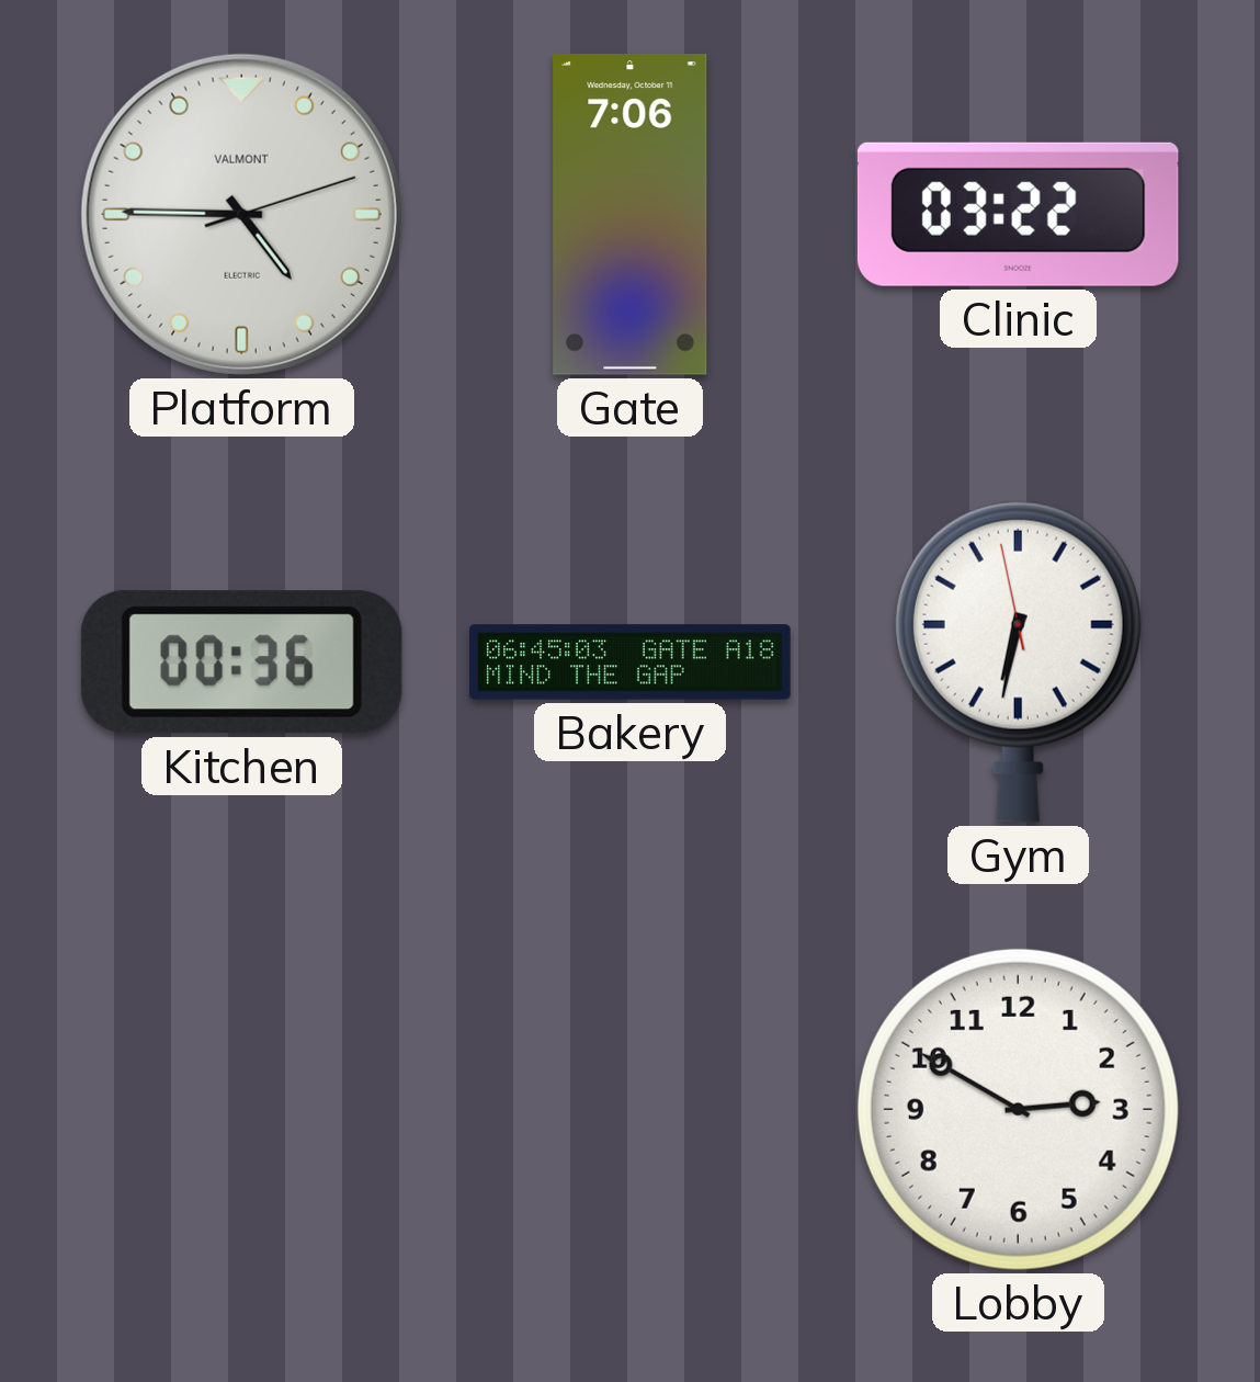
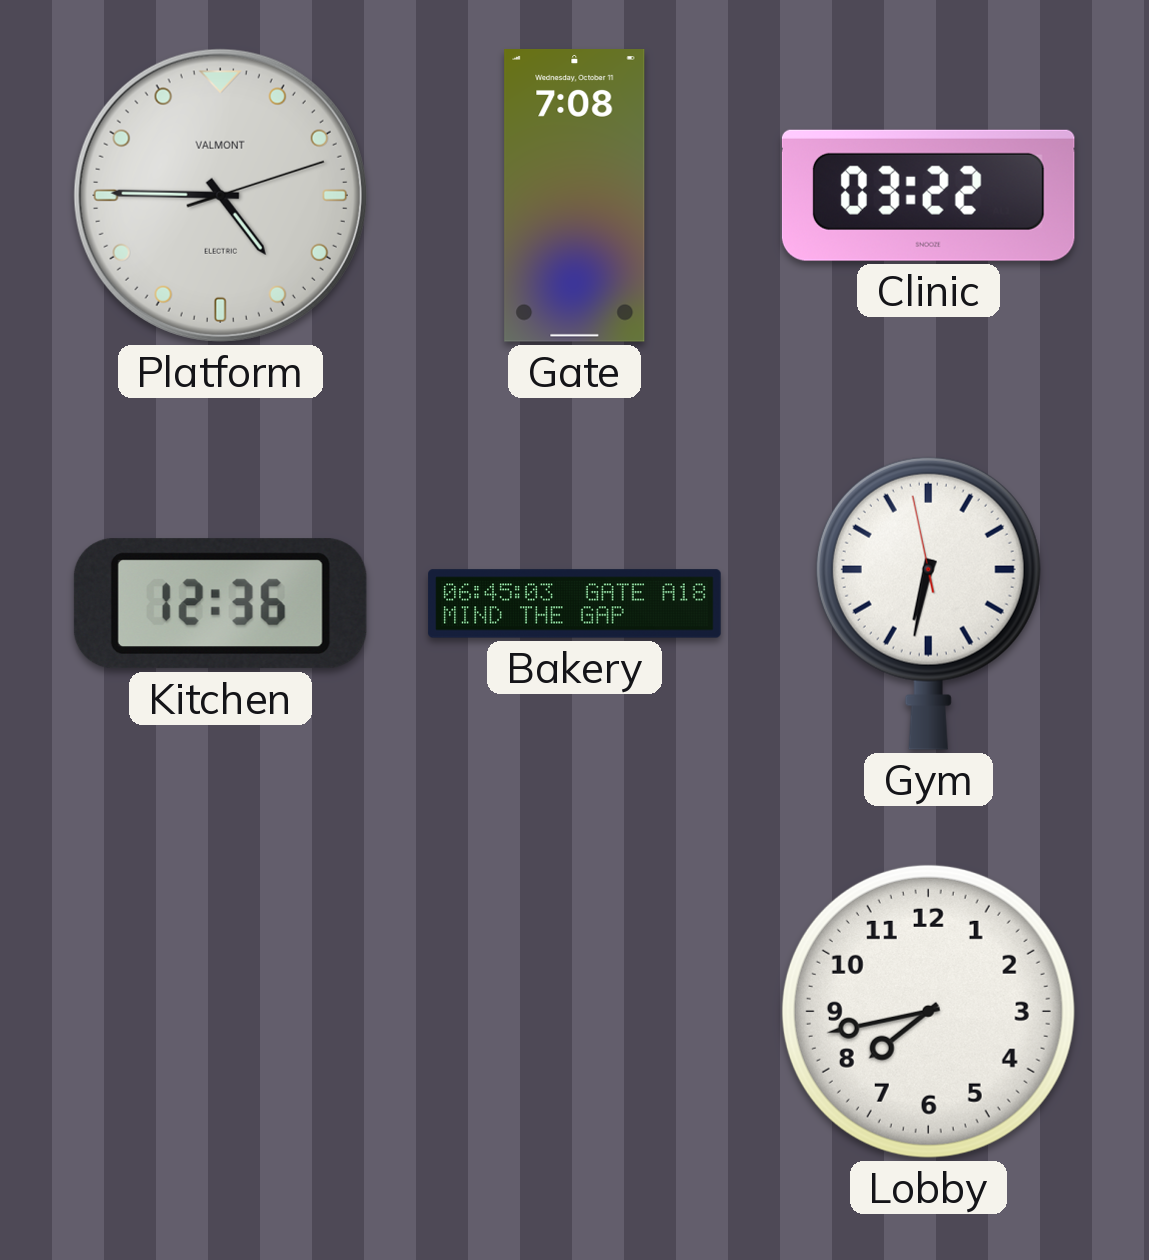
Gate: 7:06 -> 7:08
Kitchen: 00:36 -> 12:36
Lobby: 2:50 -> 7:43
